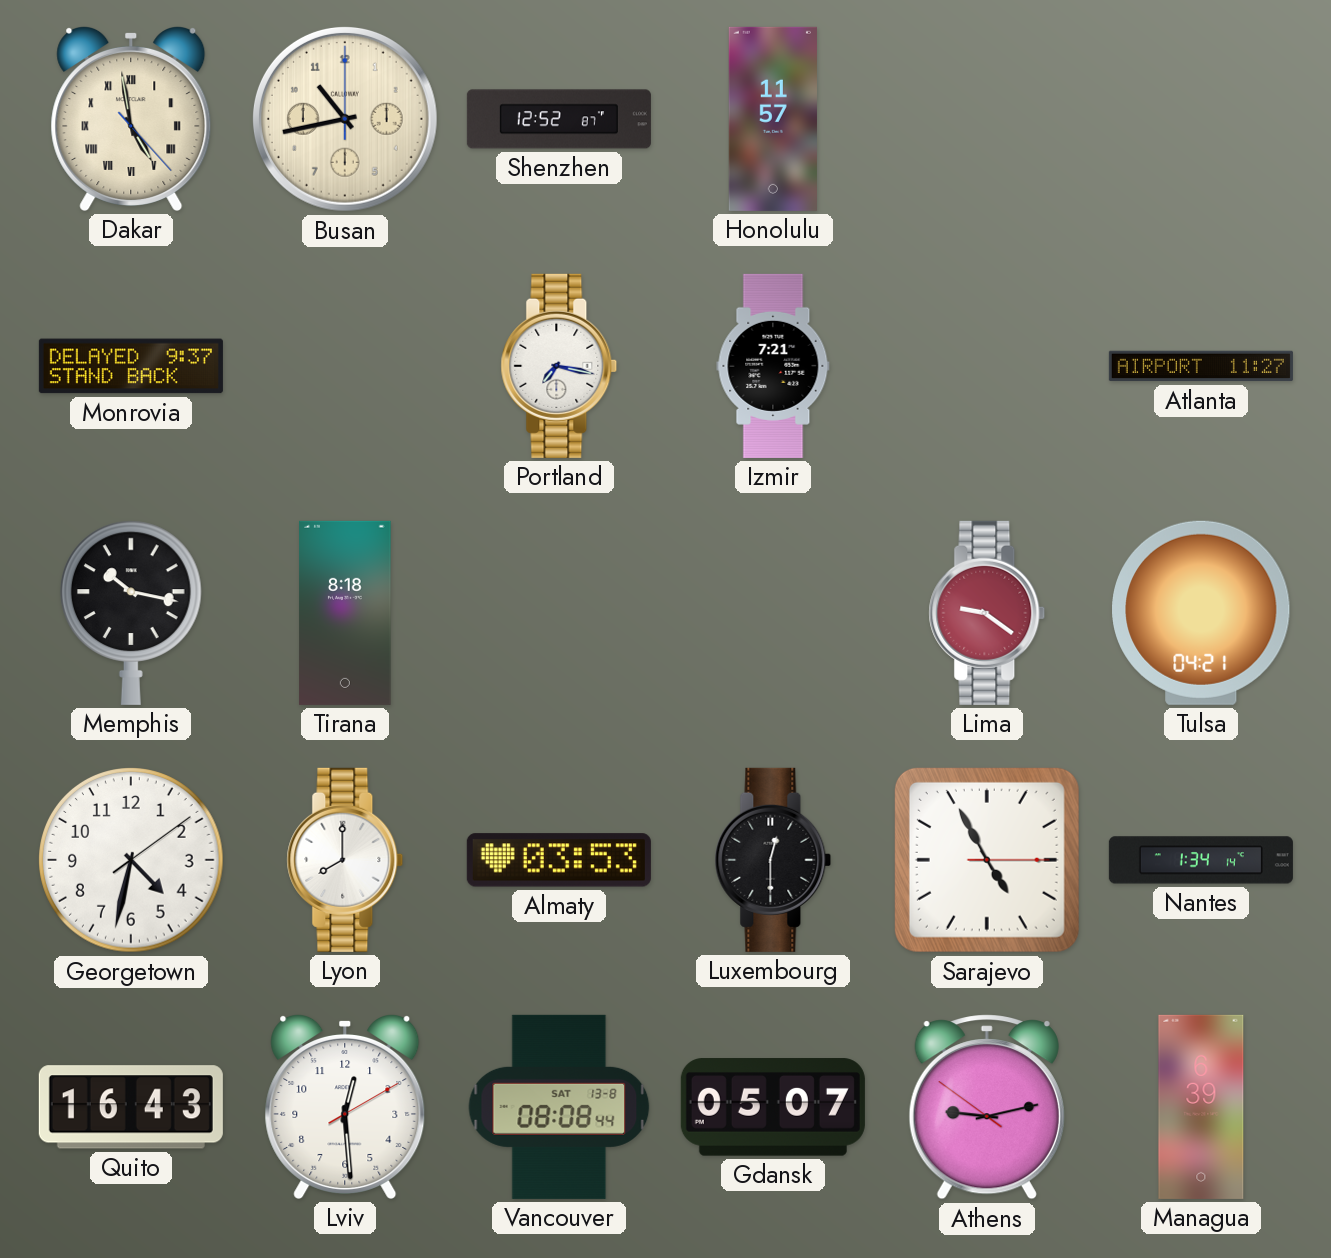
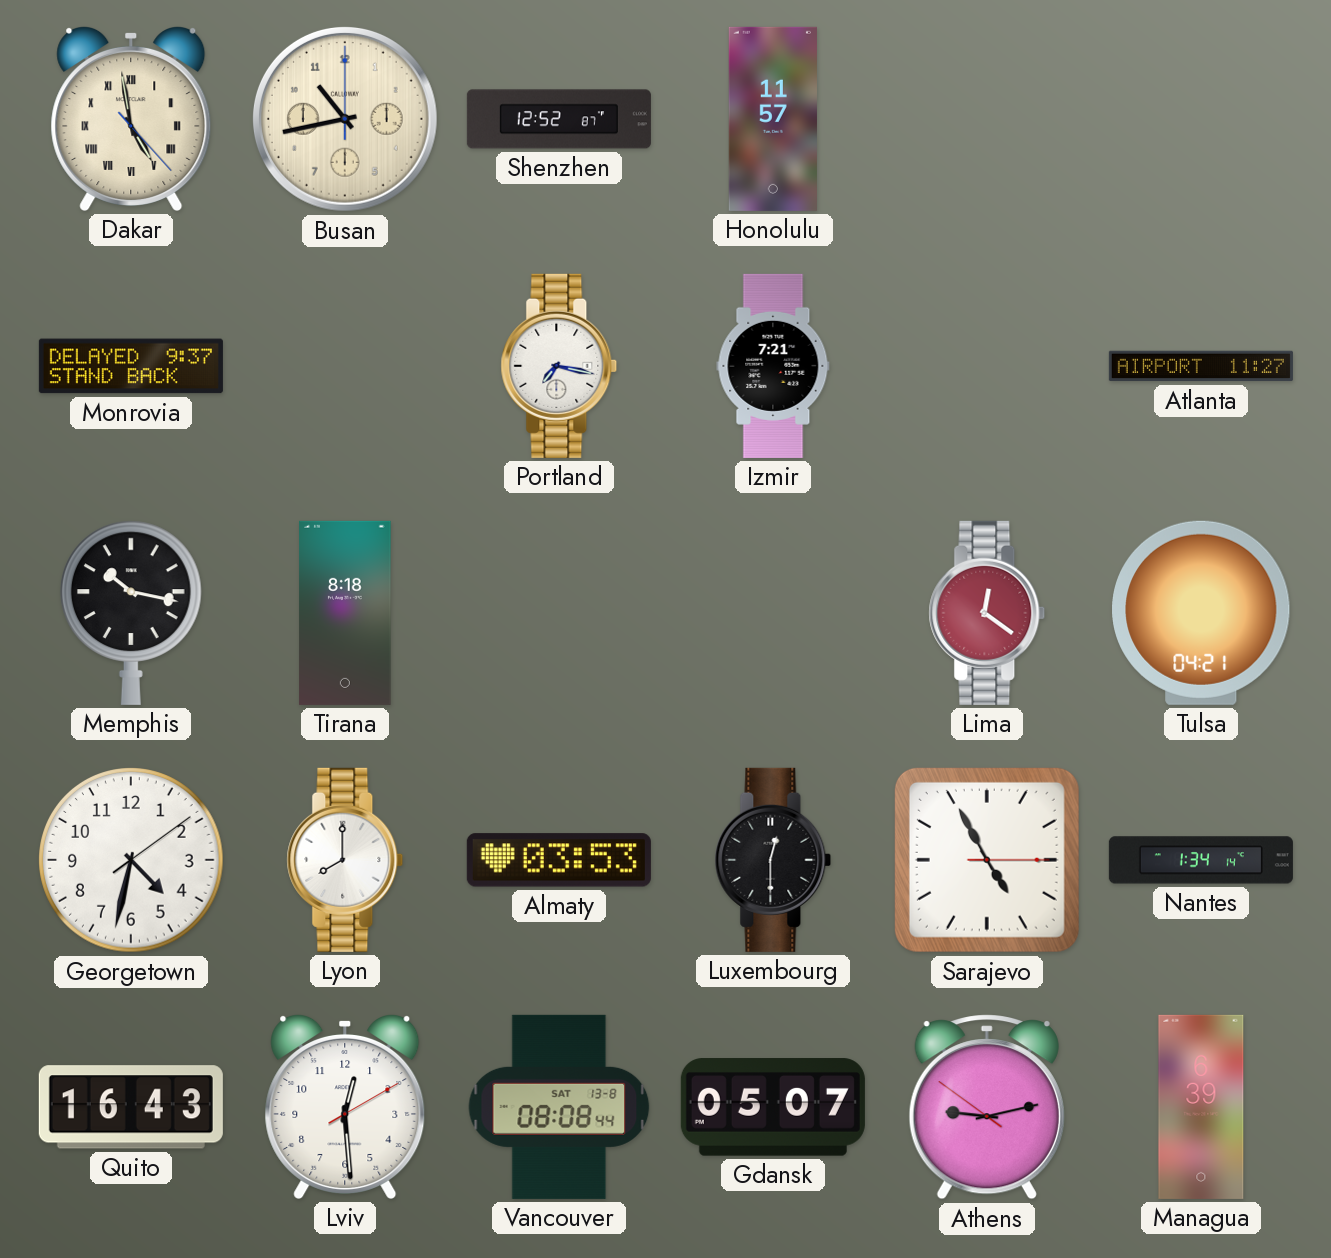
Lima: 9:21 -> 12:21
